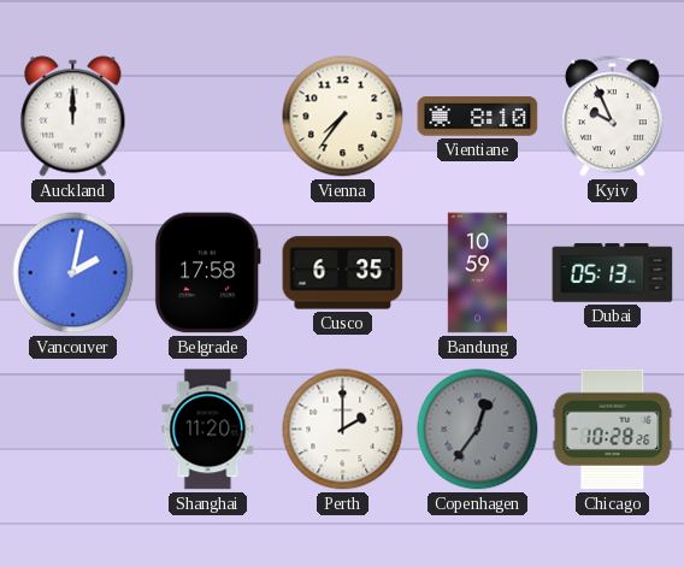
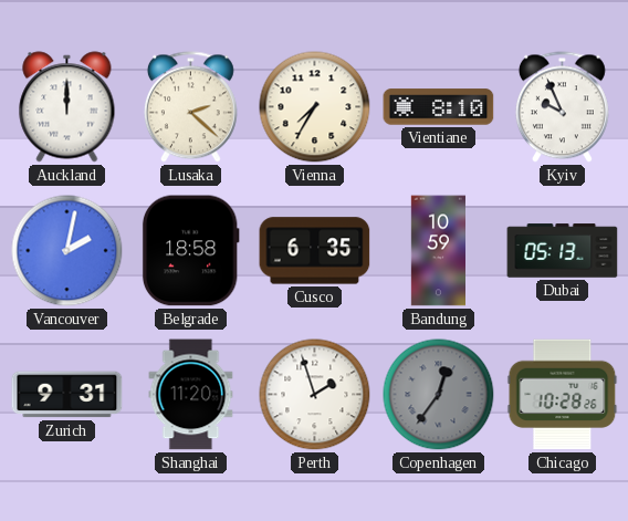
Lusaka: none -> 2:22
Vienna: 7:36 -> 7:35
Belgrade: 17:58 -> 18:58
Zurich: none -> 9:31
Perth: 2:00 -> 1:57
